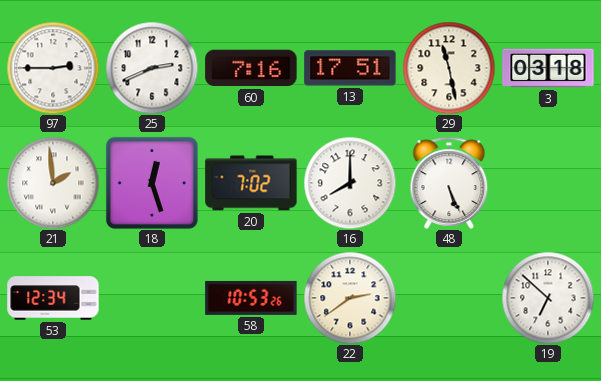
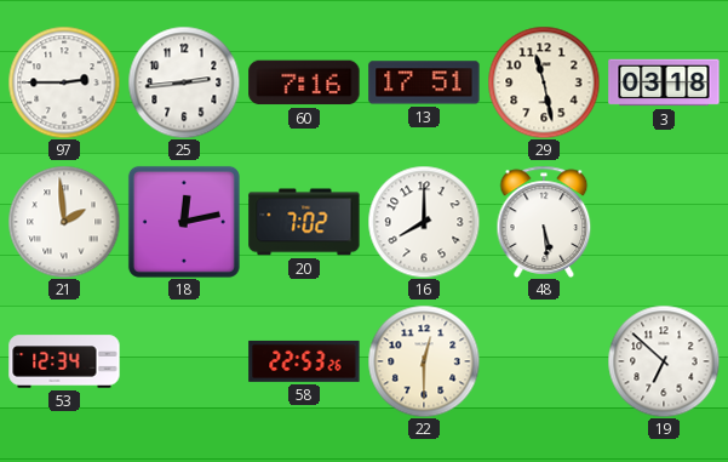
25: 2:41 -> 2:44
18: 12:27 -> 12:13
48: 5:26 -> 5:29
58: 10:53 -> 22:53
22: 2:39 -> 12:30
